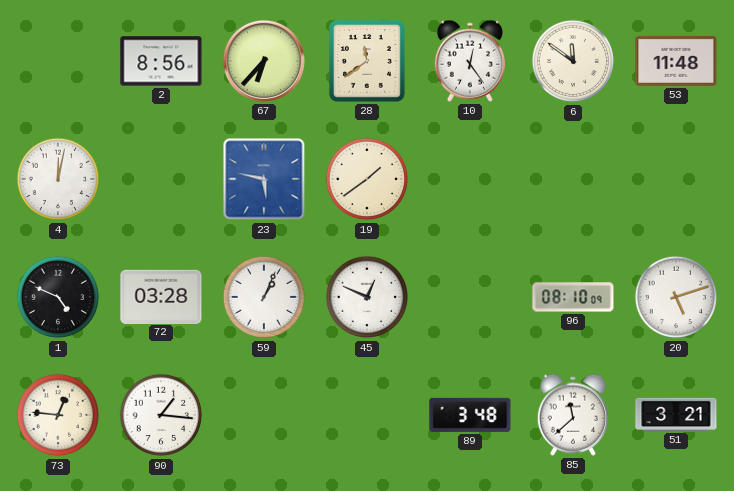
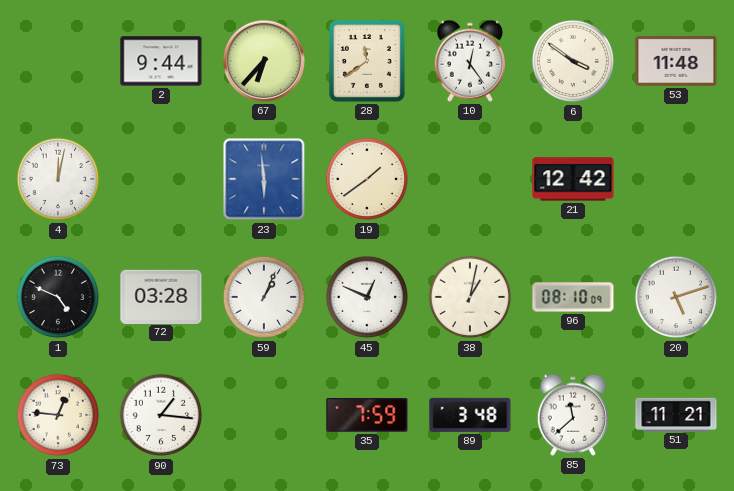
2: 8:56 -> 9:44
6: 11:51 -> 3:51
23: 5:47 -> 5:59
21: none -> 12:42
38: none -> 1:02
35: none -> 7:59
51: 3:21 -> 11:21
